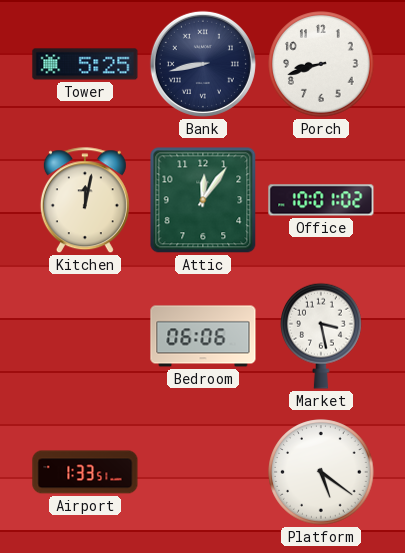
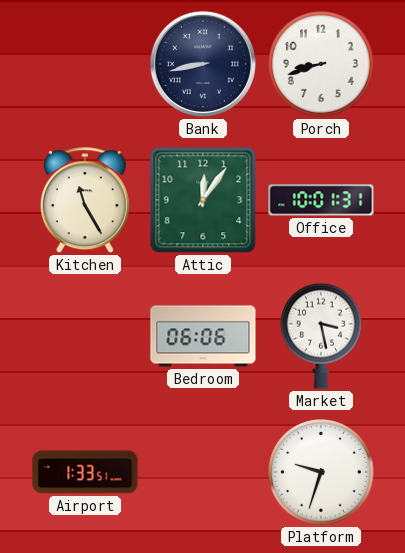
Tower: 5:25 -> none
Kitchen: 12:02 -> 11:25
Office: 10:01:02 -> 10:01:31
Platform: 5:21 -> 9:33
